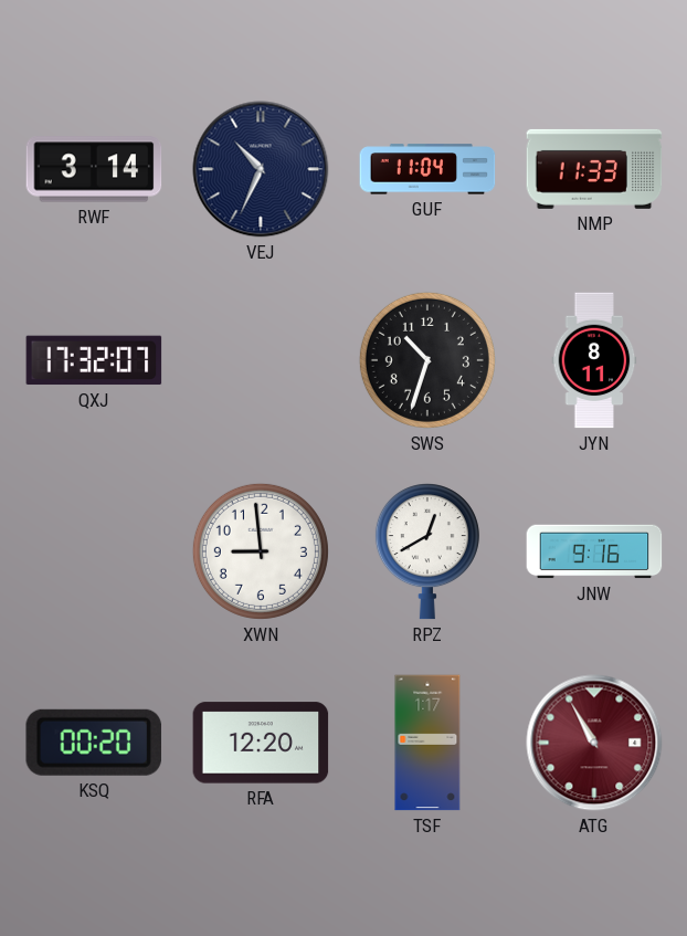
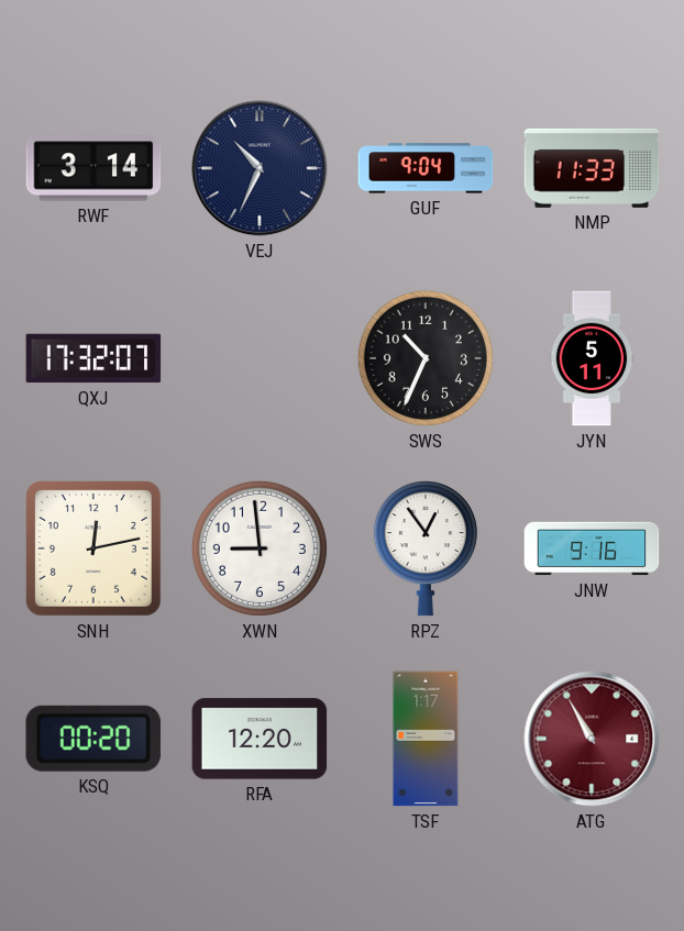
GUF: 11:04 -> 9:04
SWS: 10:33 -> 10:34
JYN: 8:11 -> 5:11
SNH: none -> 12:13
RPZ: 12:40 -> 12:54
